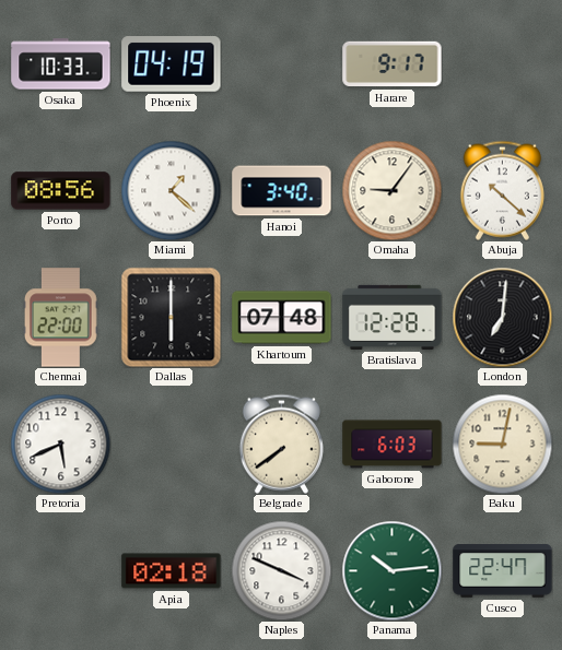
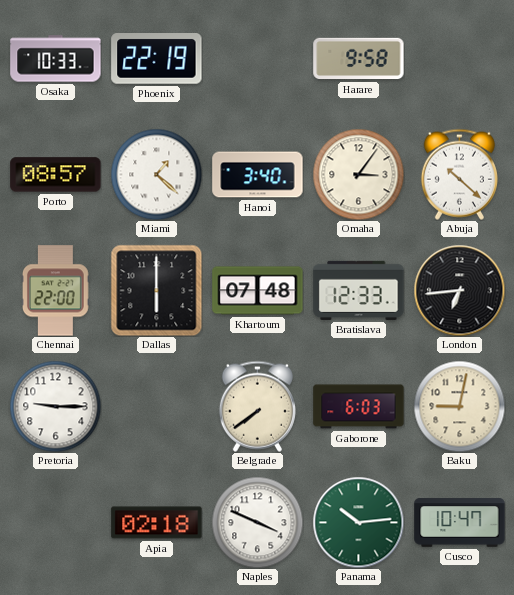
Phoenix: 04:19 -> 22:19
Harare: 9:17 -> 9:58
Porto: 08:56 -> 08:57
Omaha: 9:06 -> 3:06
Bratislava: 12:28 -> 12:33
London: 7:01 -> 6:44
Pretoria: 5:41 -> 9:15
Cusco: 22:47 -> 10:47
